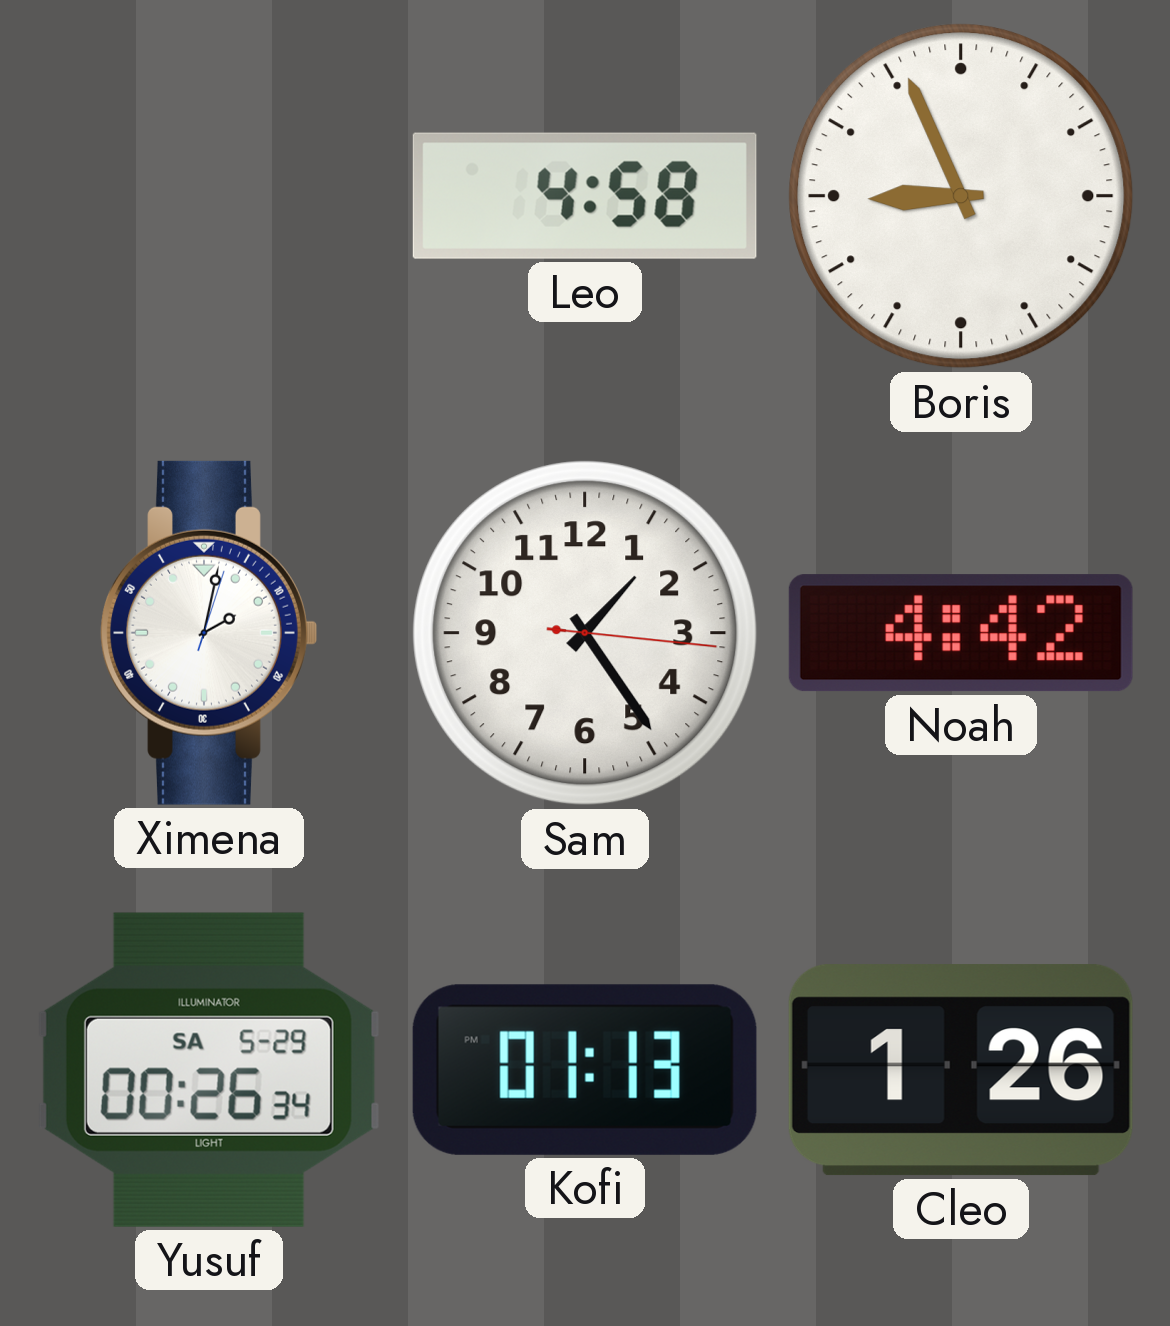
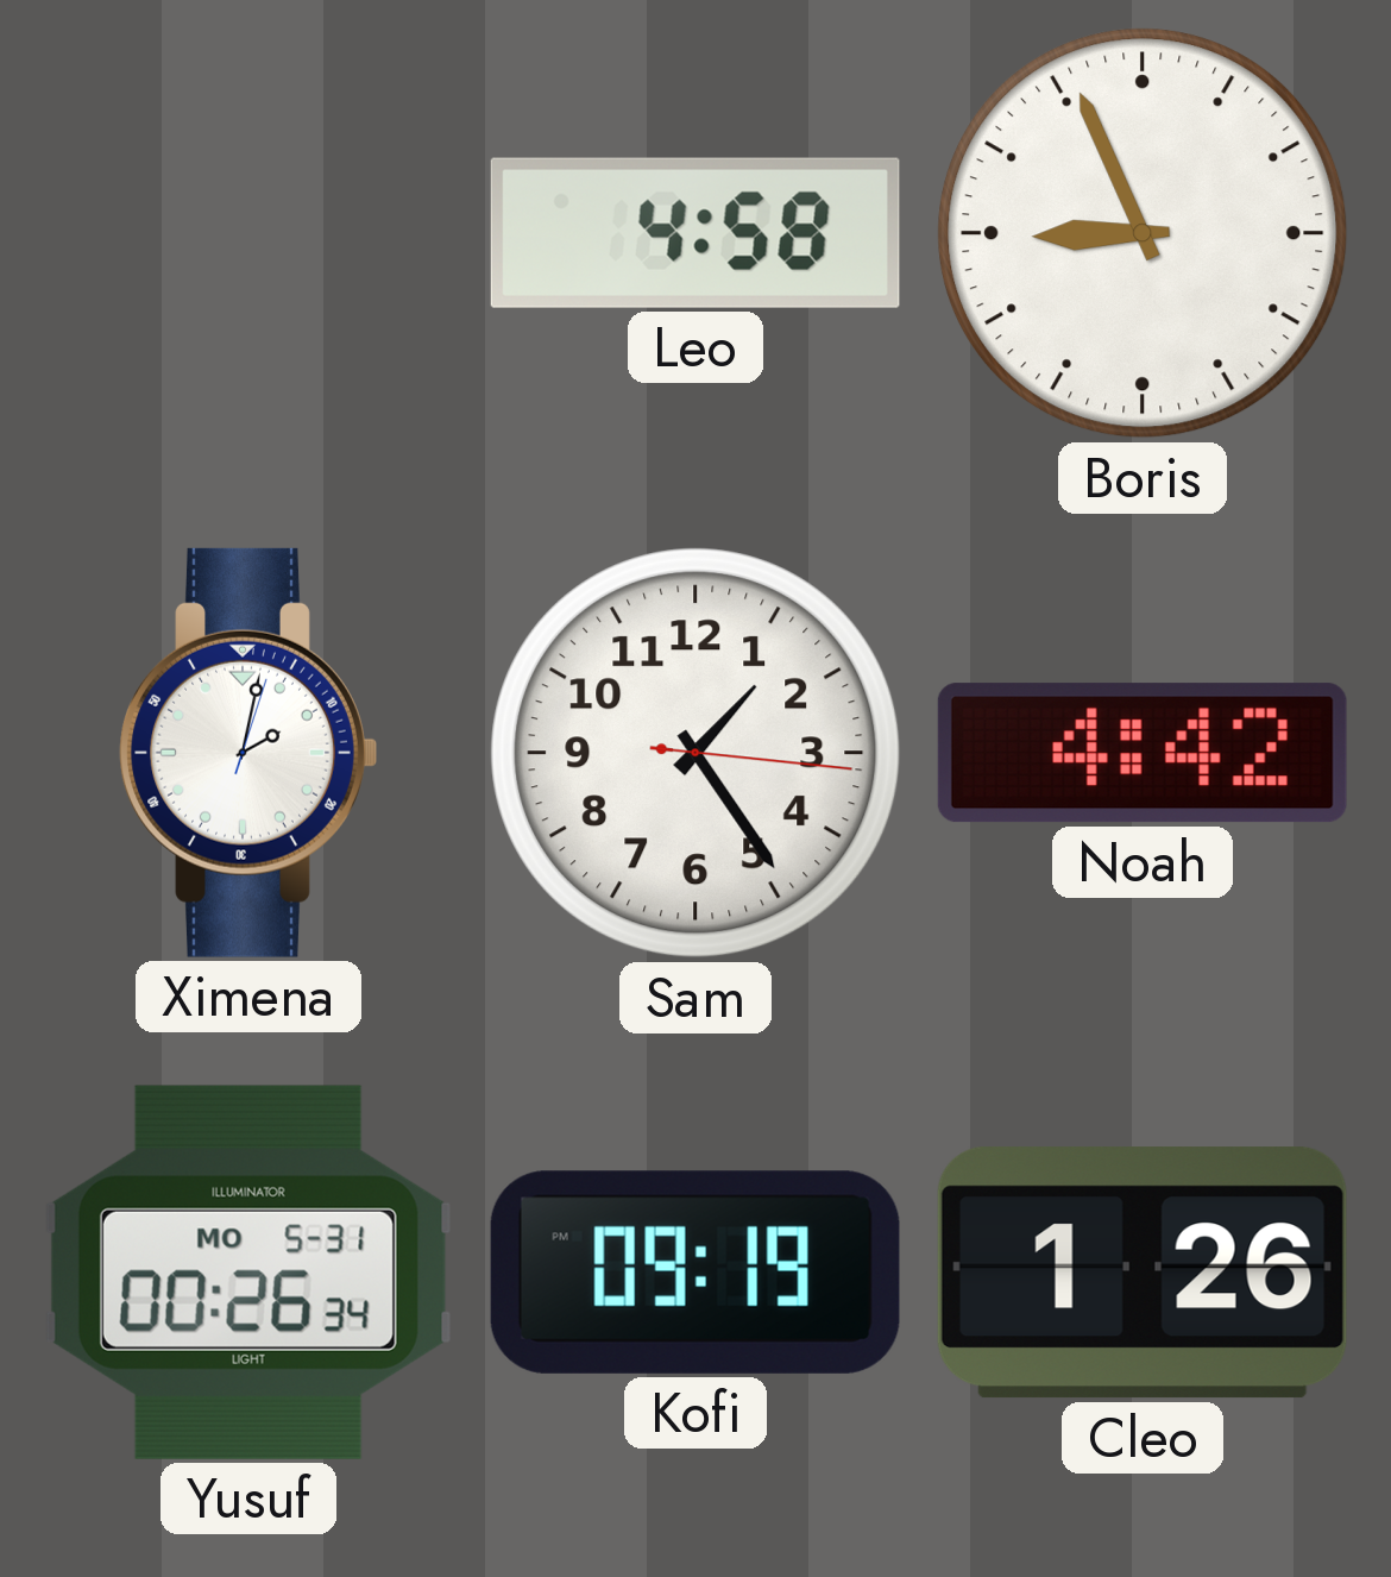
Yusuf date: SA 5-29 -> MO 5-31
Kofi: 01:13 -> 09:19
